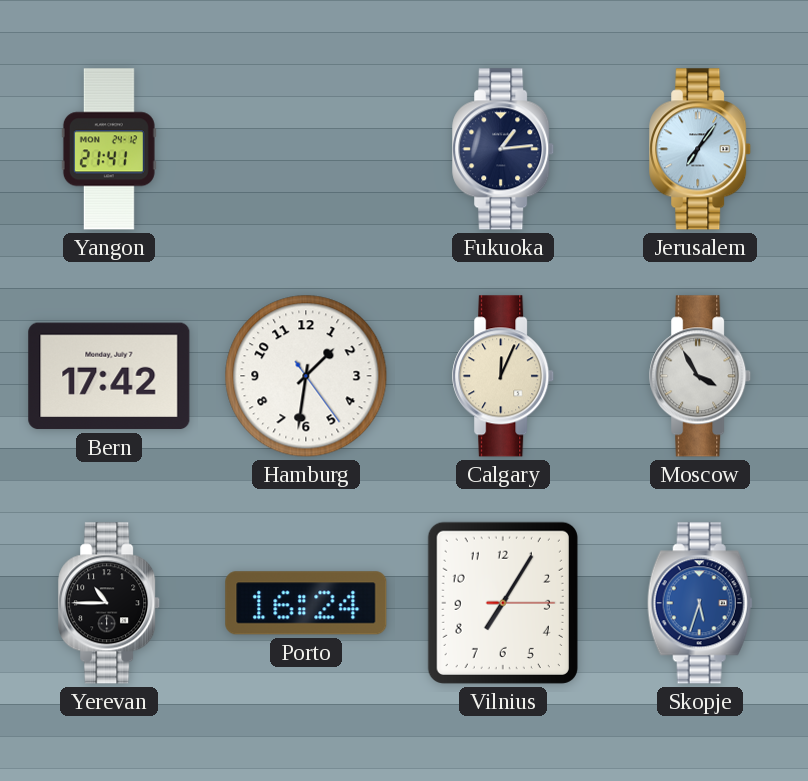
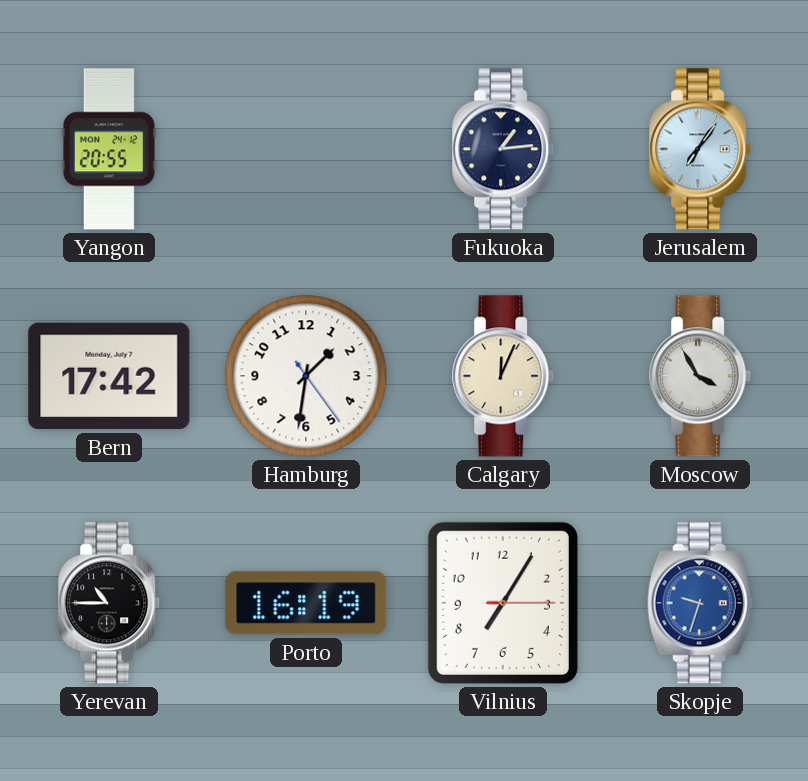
Yangon: 21:41 -> 20:55
Porto: 16:24 -> 16:19
Skopje: 5:33 -> 9:33
